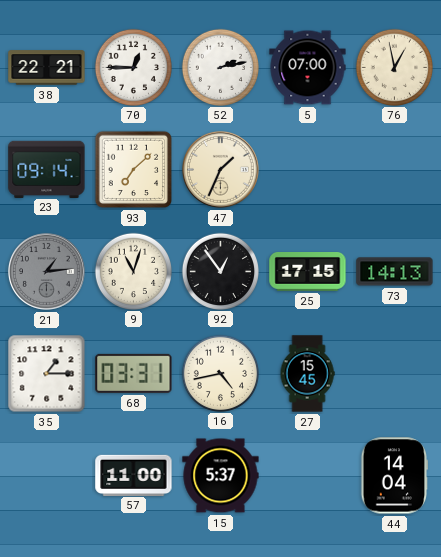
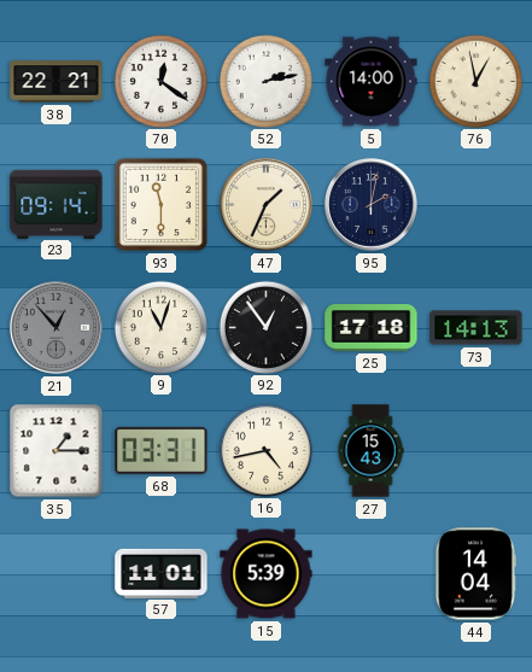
70: 12:45 -> 12:21
5: 07:00 -> 14:00
93: 7:08 -> 11:30
95: none -> 2:02
21: 1:14 -> 12:53
25: 17:15 -> 17:18
27: 15:45 -> 15:43
57: 11:00 -> 11:01
15: 5:37 -> 5:39
